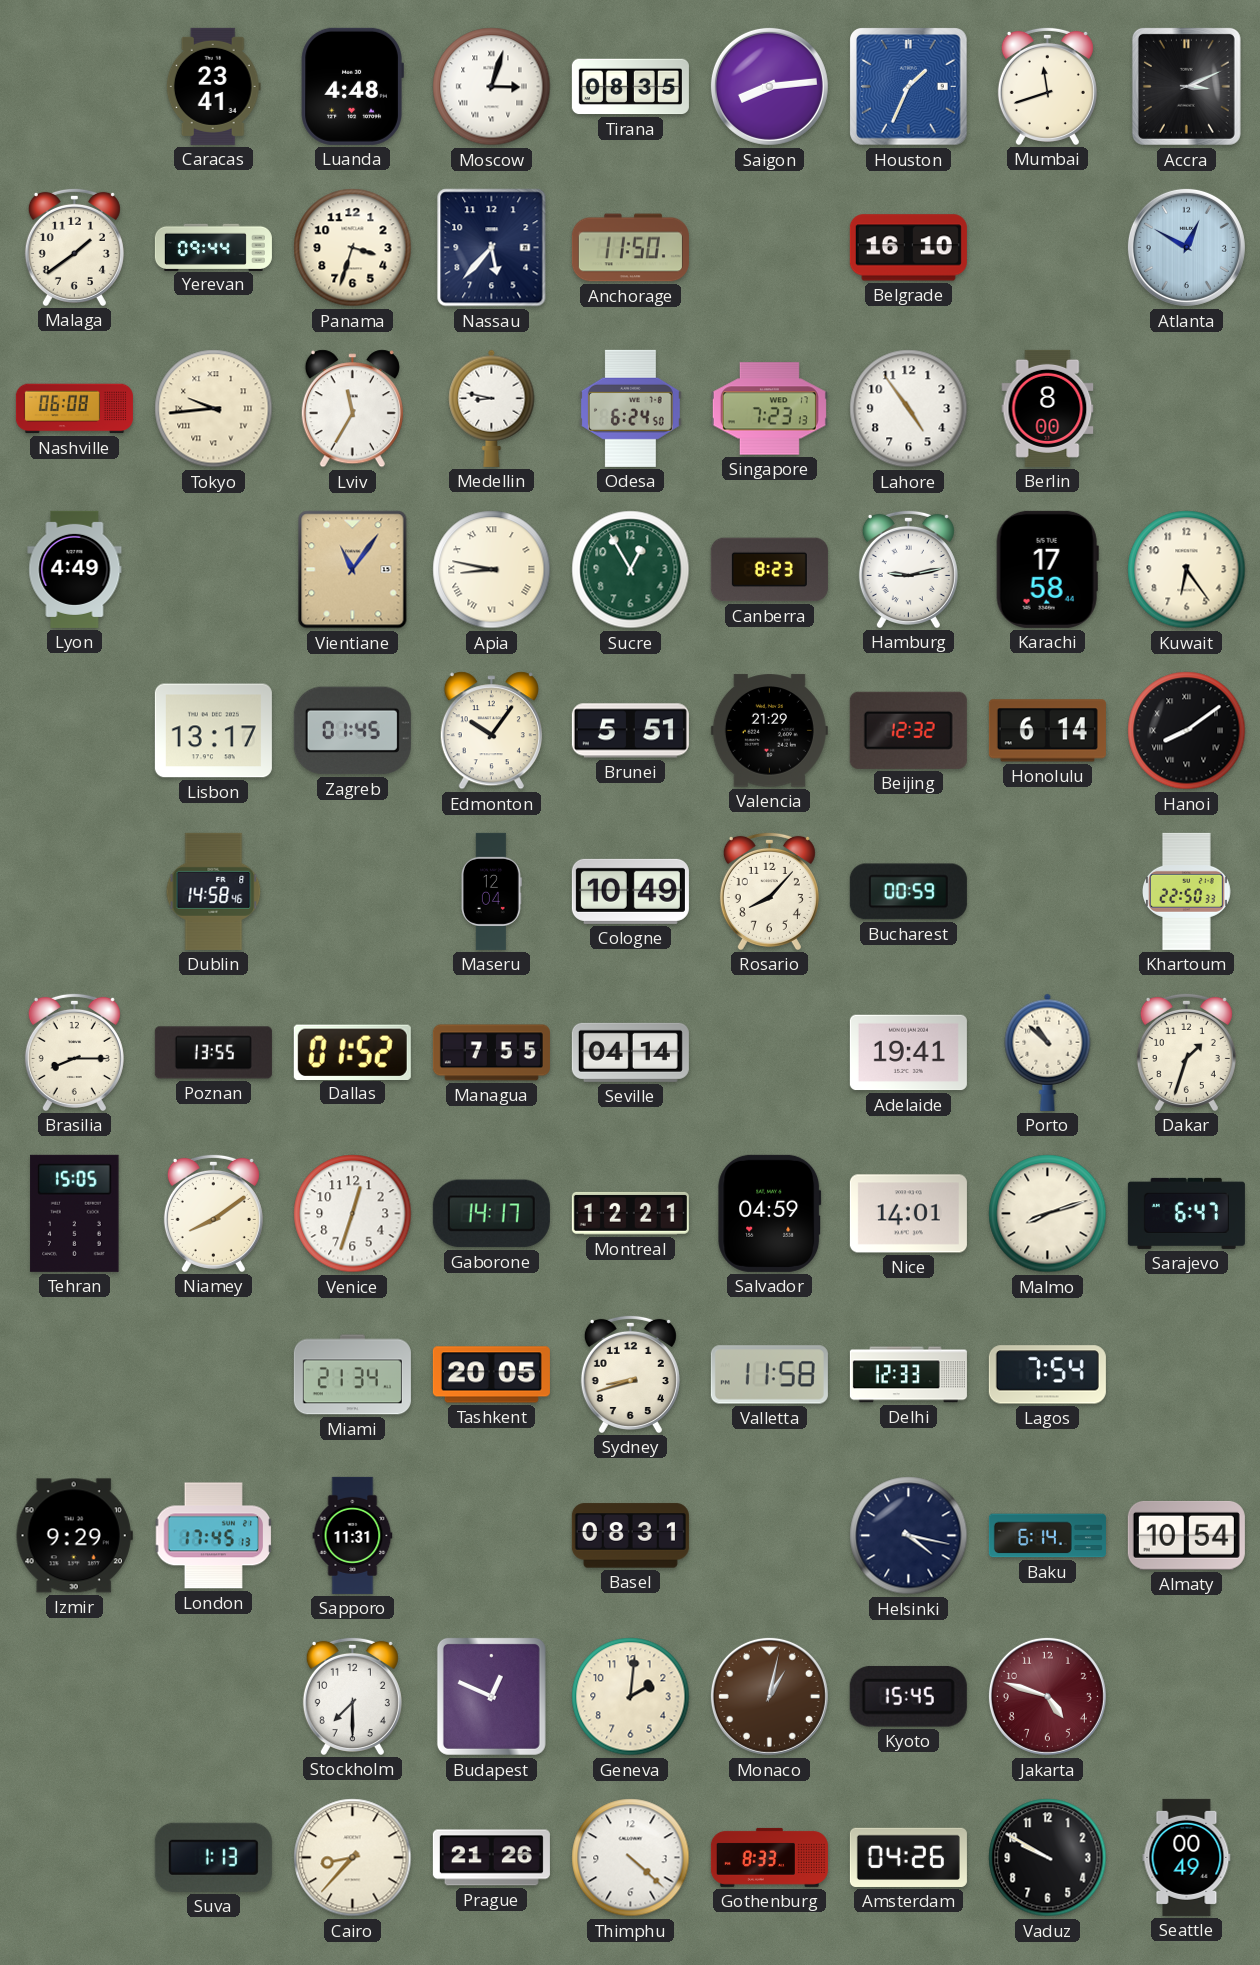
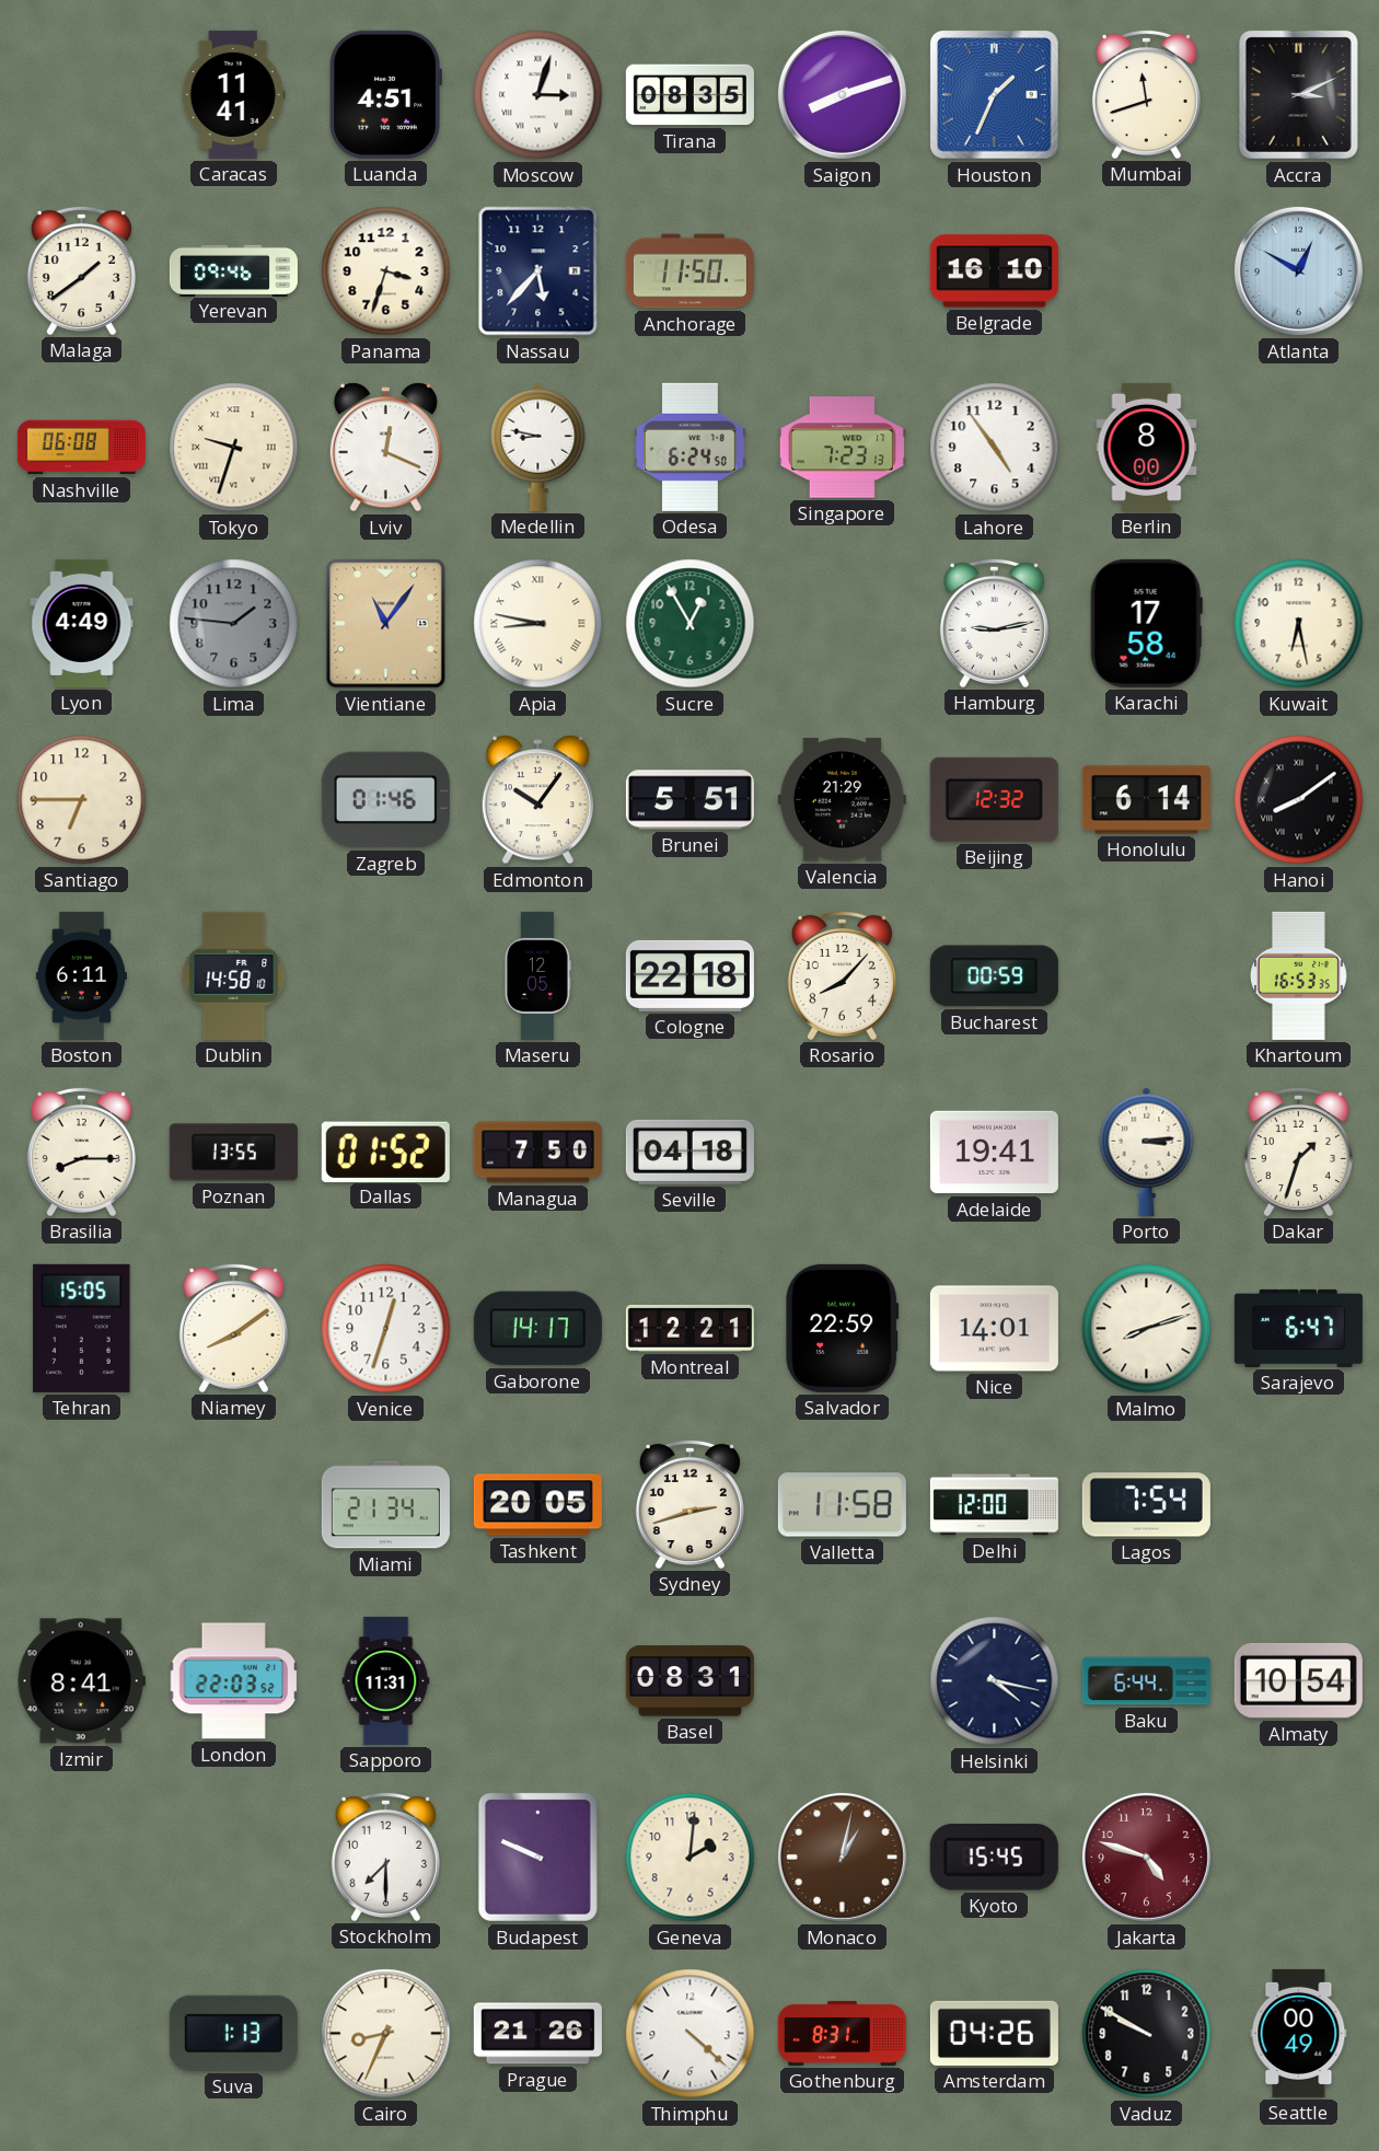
Caracas: 23:41 -> 11:41
Luanda: 4:48 -> 4:51
Saigon: 8:14 -> 8:12
Yerevan: 09:44 -> 09:46
Tokyo: 9:44 -> 9:33
Lviv: 11:35 -> 12:19
Lima: none -> 1:46
Canberra: 8:23 -> none
Kuwait: 6:24 -> 6:28
Santiago: none -> 6:45
Lisbon: 13:17 -> none
Zagreb: 01:45 -> 01:46
Boston: none -> 6:11
Dublin: 14:58:46 -> 14:58:10
Maseru: 12:04 -> 12:05
Cologne: 10:49 -> 22:18
Khartoum: 22:50 -> 16:53
Managua: 7:55 -> 7:50
Seville: 04:14 -> 04:18
Porto: 10:52 -> 3:14
Salvador: 04:59 -> 22:59
Sydney: 8:42 -> 2:42
Delhi: 12:33 -> 12:00
Izmir: 9:29 -> 8:41
London: 17:45 -> 22:03
Baku: 6:14 -> 6:44
Budapest: 12:49 -> 9:49
Cairo: 8:37 -> 8:34
Gothenburg: 8:33 -> 8:31
